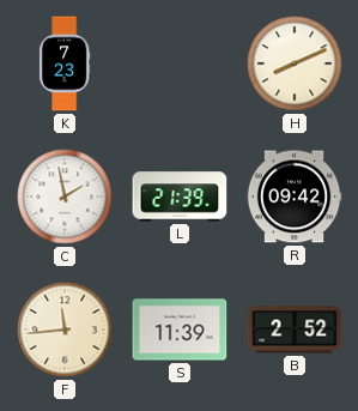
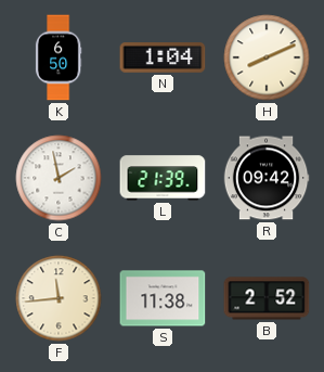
K: 7:23 -> 6:50
N: none -> 1:04
S: 11:39 -> 11:38
